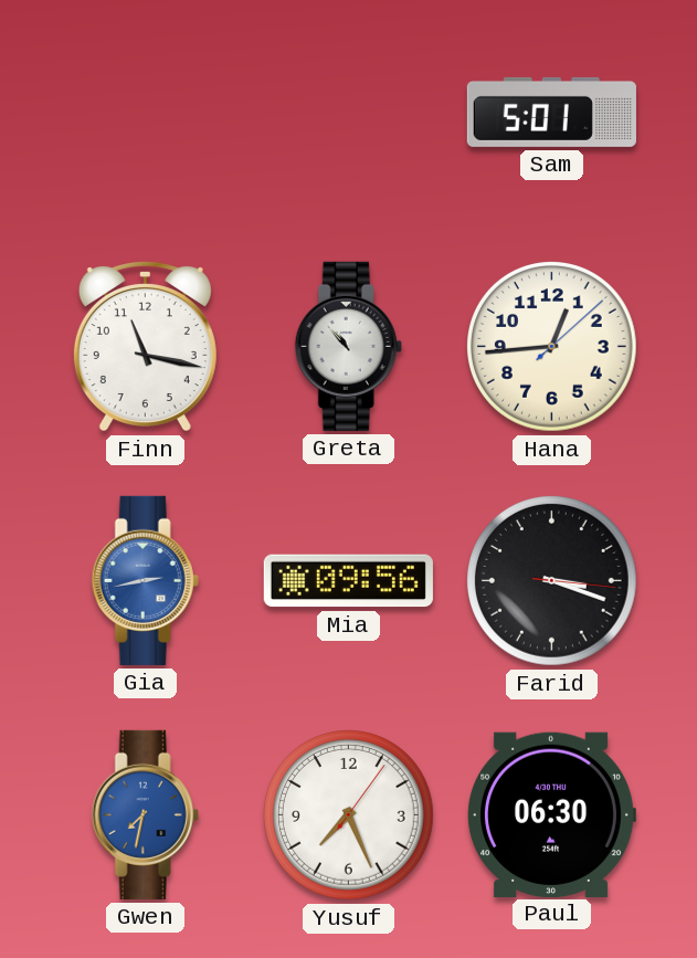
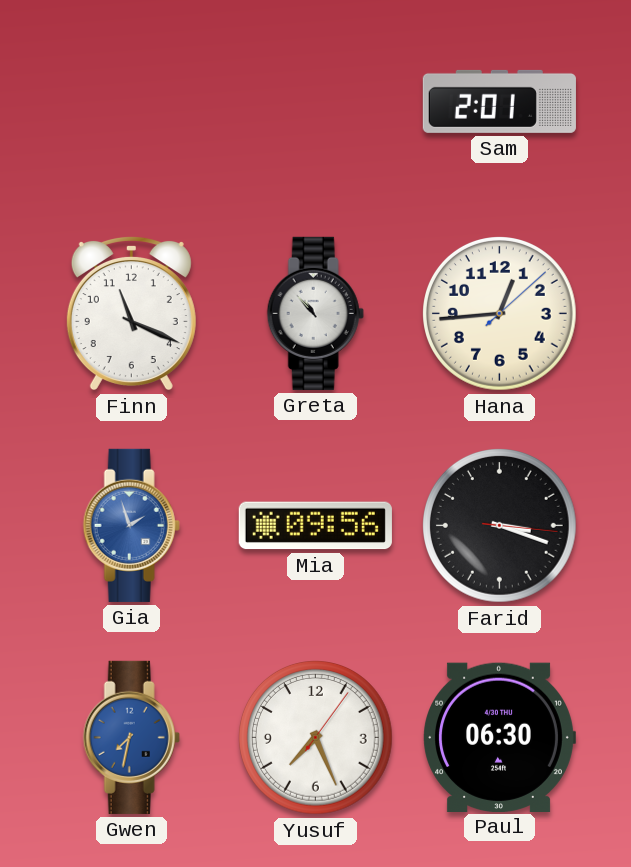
Sam: 5:01 -> 2:01
Finn: 11:17 -> 11:19
Gia: 2:43 -> 1:57
